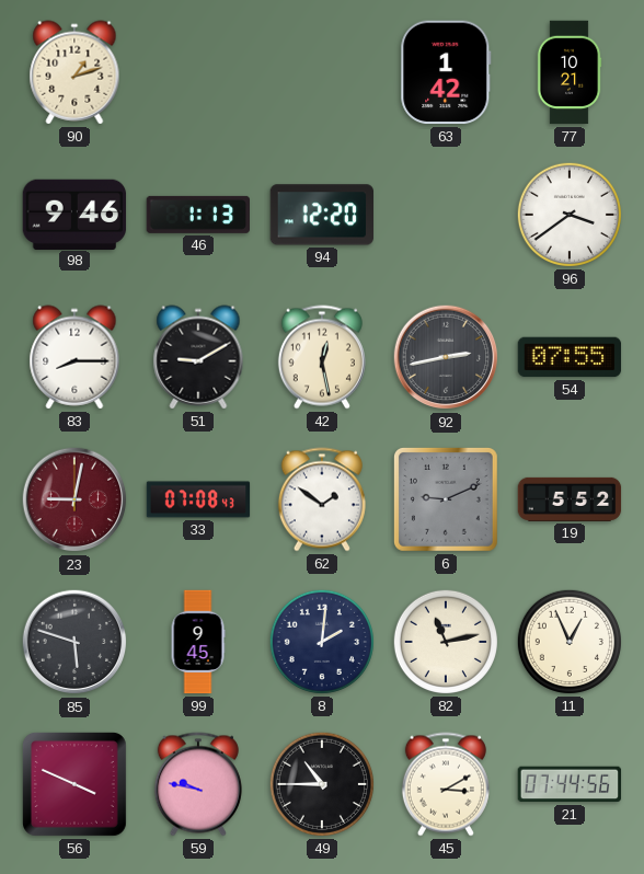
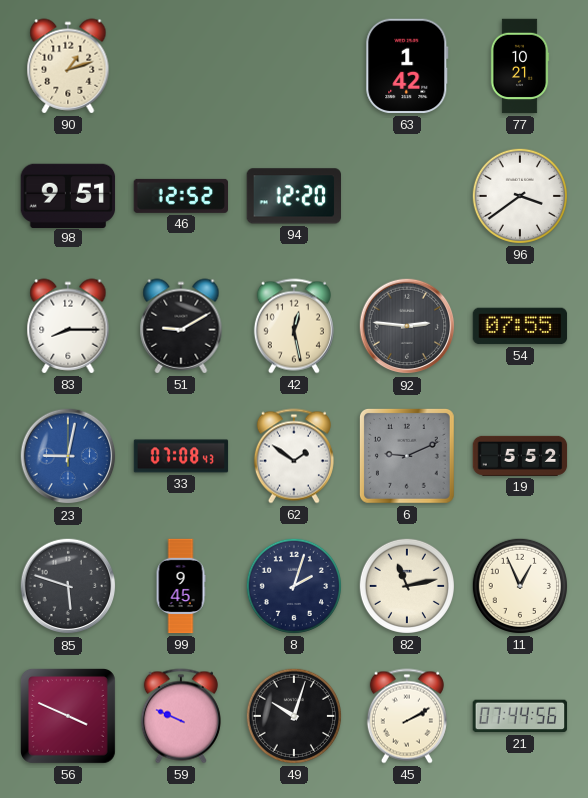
98: 9:46 -> 9:51
46: 1:13 -> 12:52
92: 2:43 -> 2:46
23 dial: burgundy -> blue
8: 2:01 -> 2:03
59: 9:47 -> 9:49
49: 10:45 -> 10:03
45: 3:10 -> 2:10
